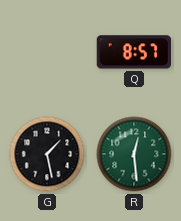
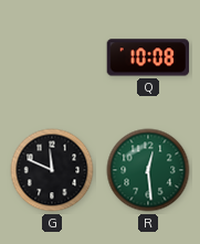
Q: 8:57 -> 10:08
G: 1:28 -> 11:49
